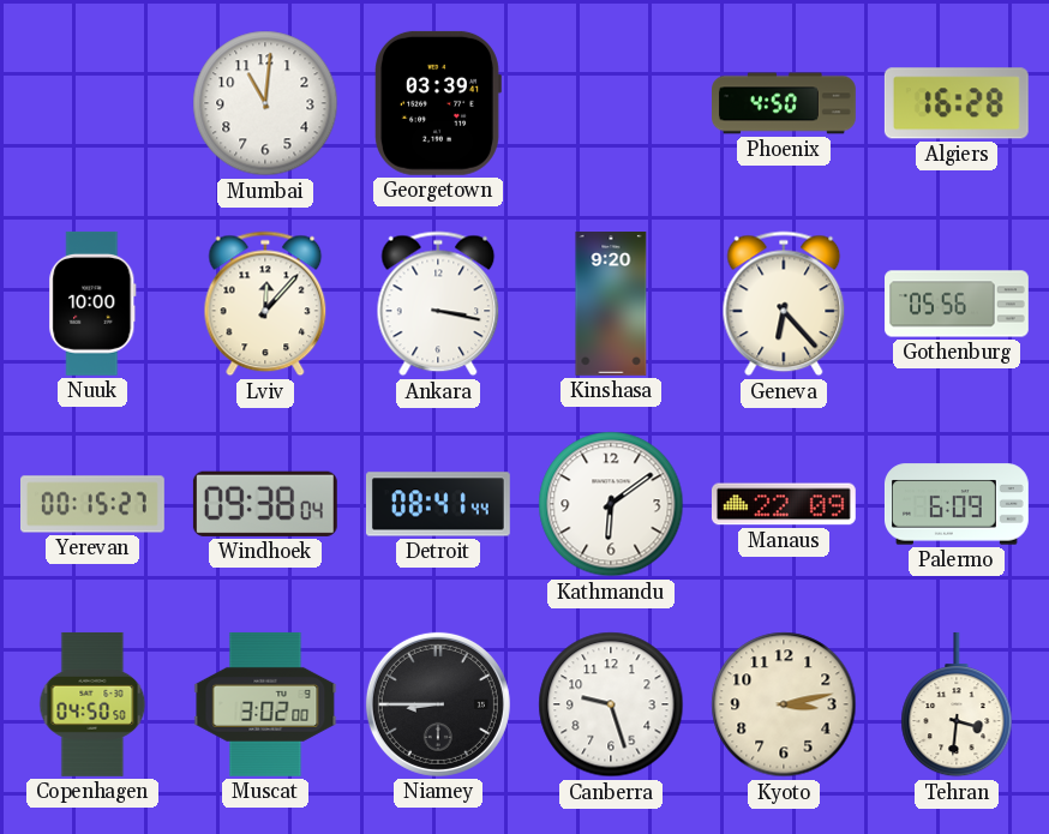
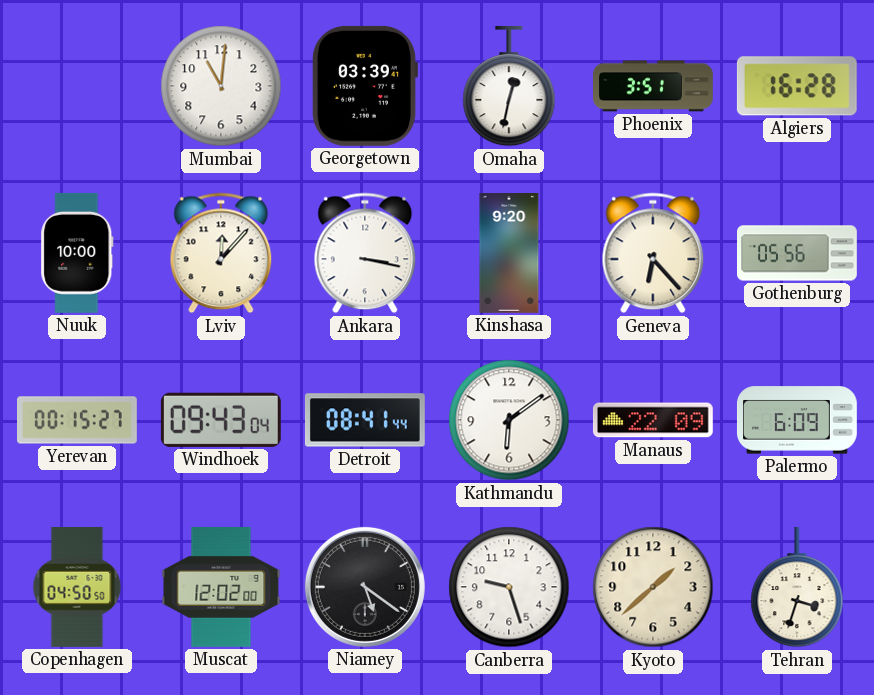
Omaha: none -> 12:32
Phoenix: 4:50 -> 3:51
Windhoek: 09:38 -> 09:43
Muscat: 3:02 -> 12:02
Niamey: 8:45 -> 5:21
Kyoto: 3:13 -> 1:38
Tehran: 3:31 -> 3:33
